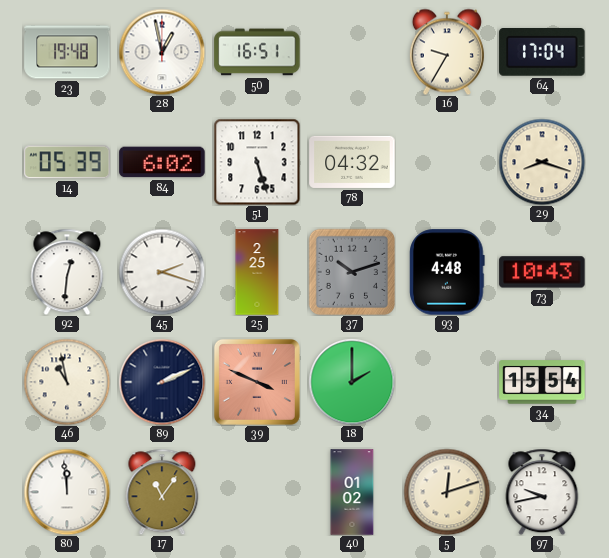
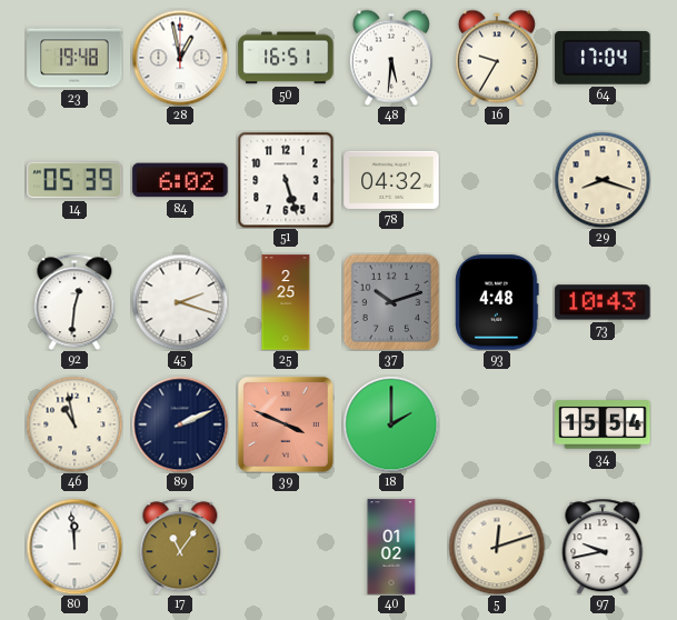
48: none -> 5:31
